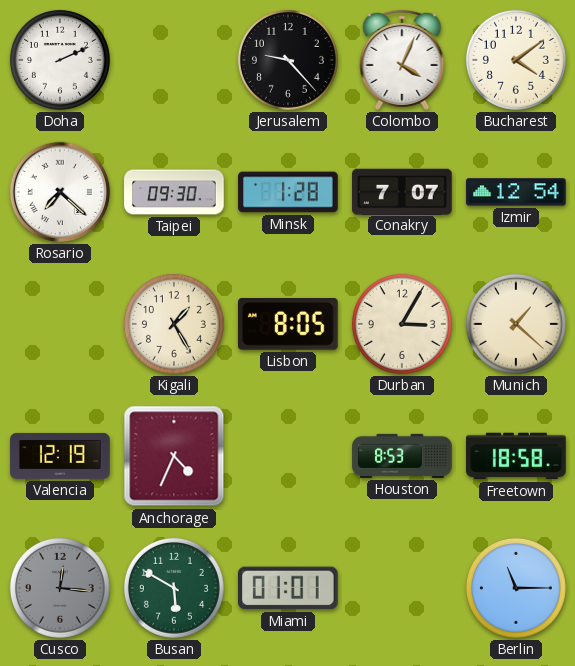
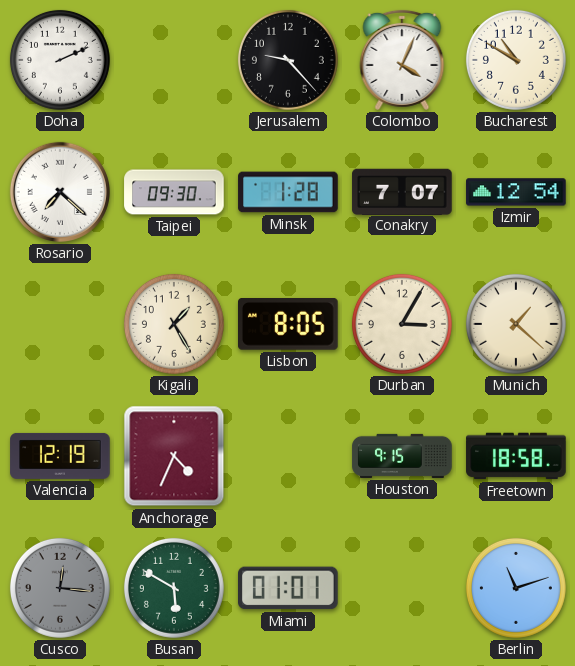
Bucharest: 4:09 -> 10:50
Houston: 8:53 -> 9:15
Berlin: 11:15 -> 11:12
